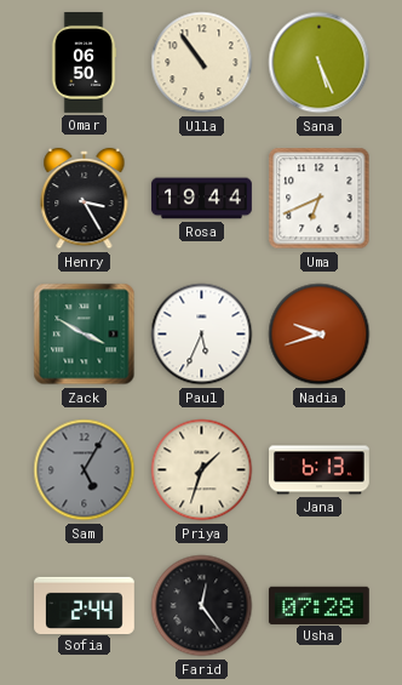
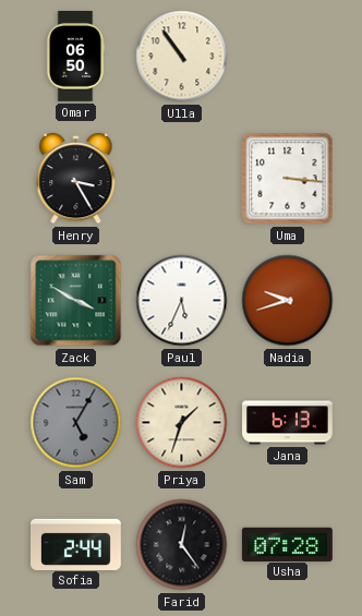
Sana: 5:26 -> none
Rosa: 19:44 -> none
Uma: 6:41 -> 3:16
